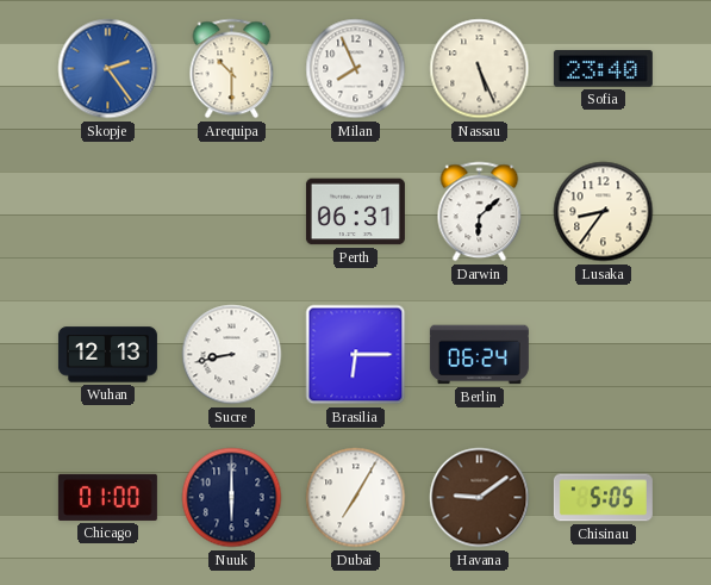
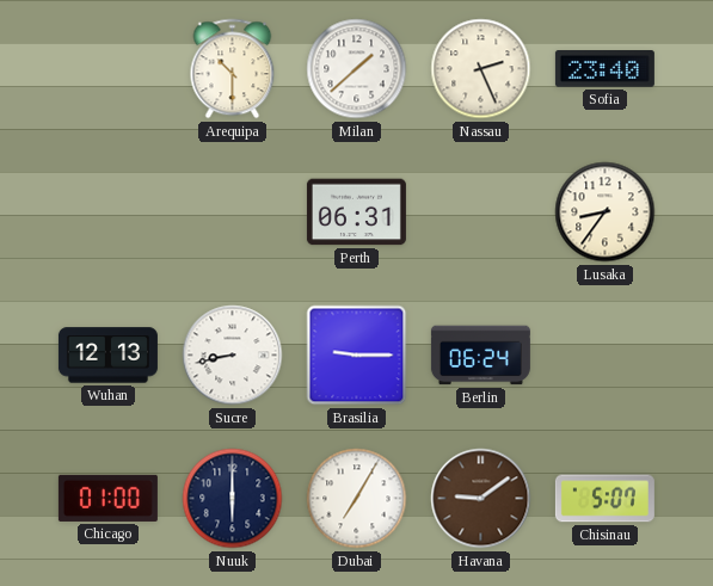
Skopje: 2:24 -> none
Milan: 7:56 -> 1:38
Nassau: 5:26 -> 2:26
Darwin: 6:08 -> none
Brasilia: 6:15 -> 9:15
Chisinau: 5:05 -> 5:07
